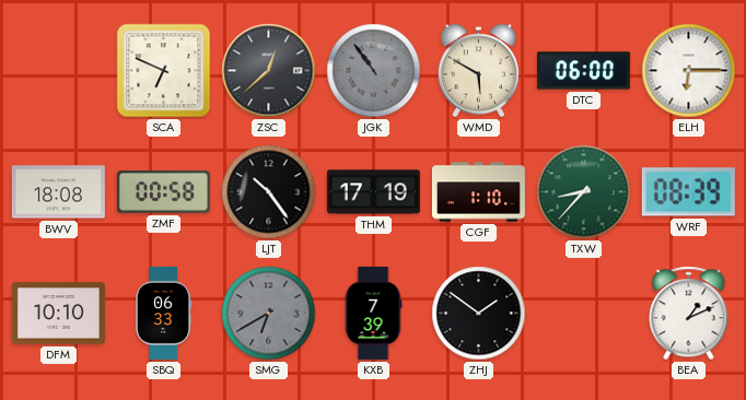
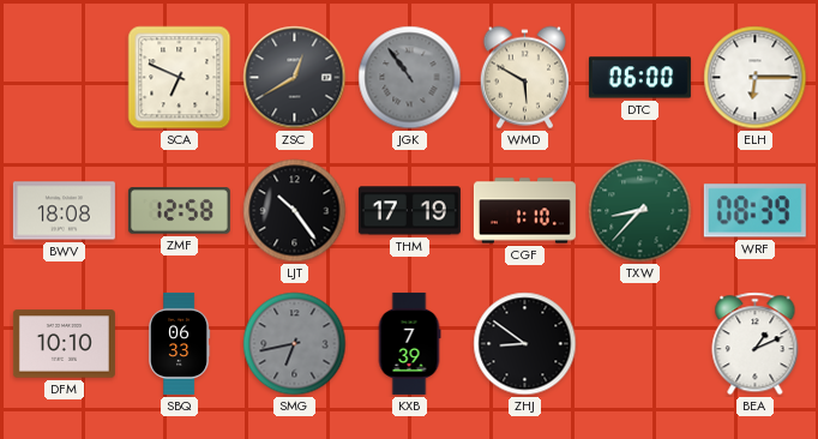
ZSC: 12:38 -> 12:40
ZMF: 00:58 -> 12:58
SMG: 6:40 -> 6:43
ZHJ: 1:51 -> 8:51
